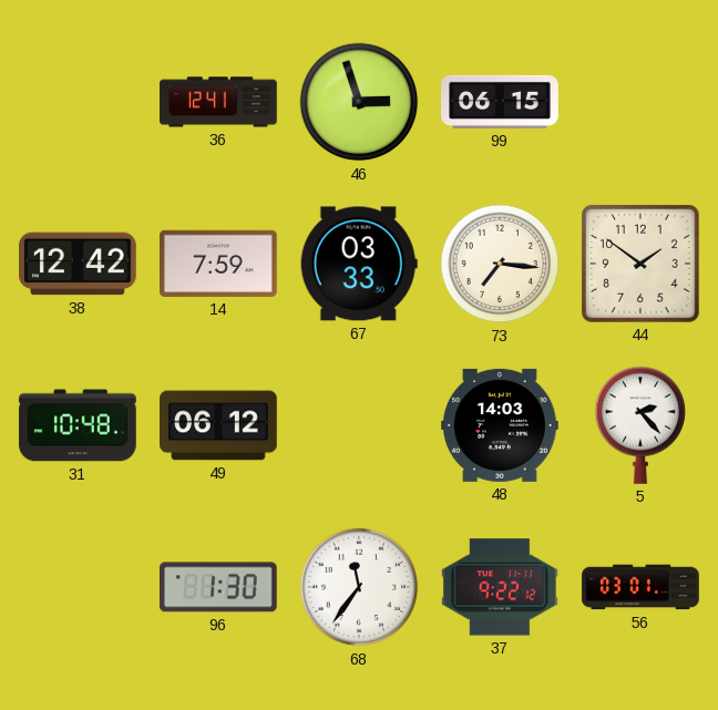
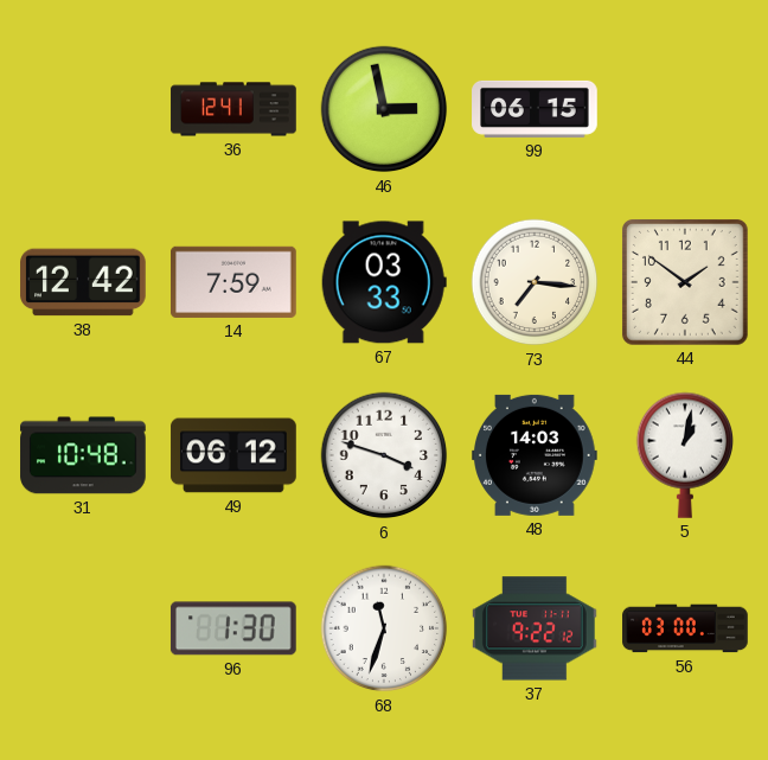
46: 2:57 -> 2:58
6: none -> 3:48
5: 2:23 -> 1:02
68: 11:36 -> 11:33
56: 03:01 -> 03:00
